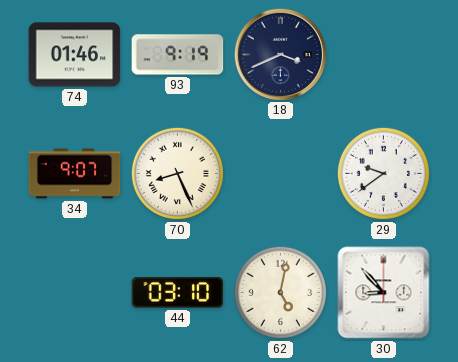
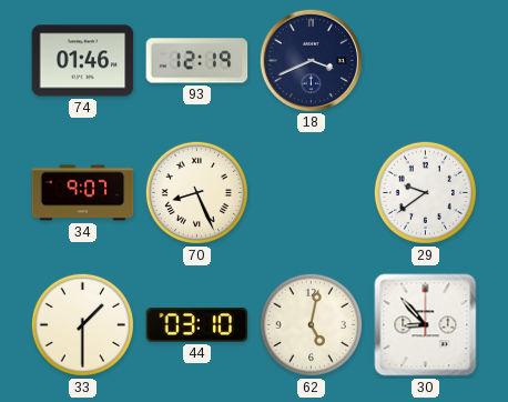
93: 9:19 -> 12:19
33: none -> 1:30
